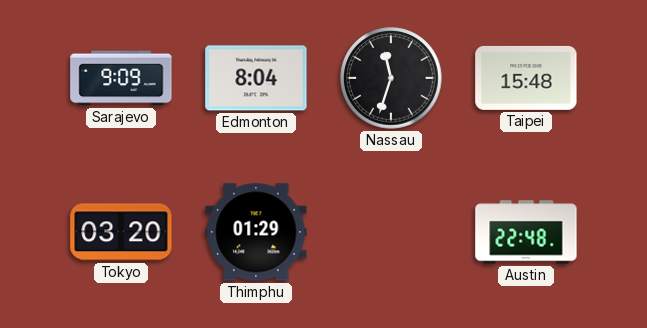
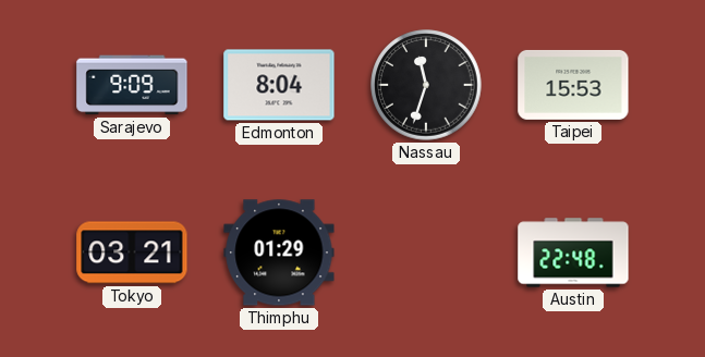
Taipei: 15:48 -> 15:53
Tokyo: 03:20 -> 03:21
